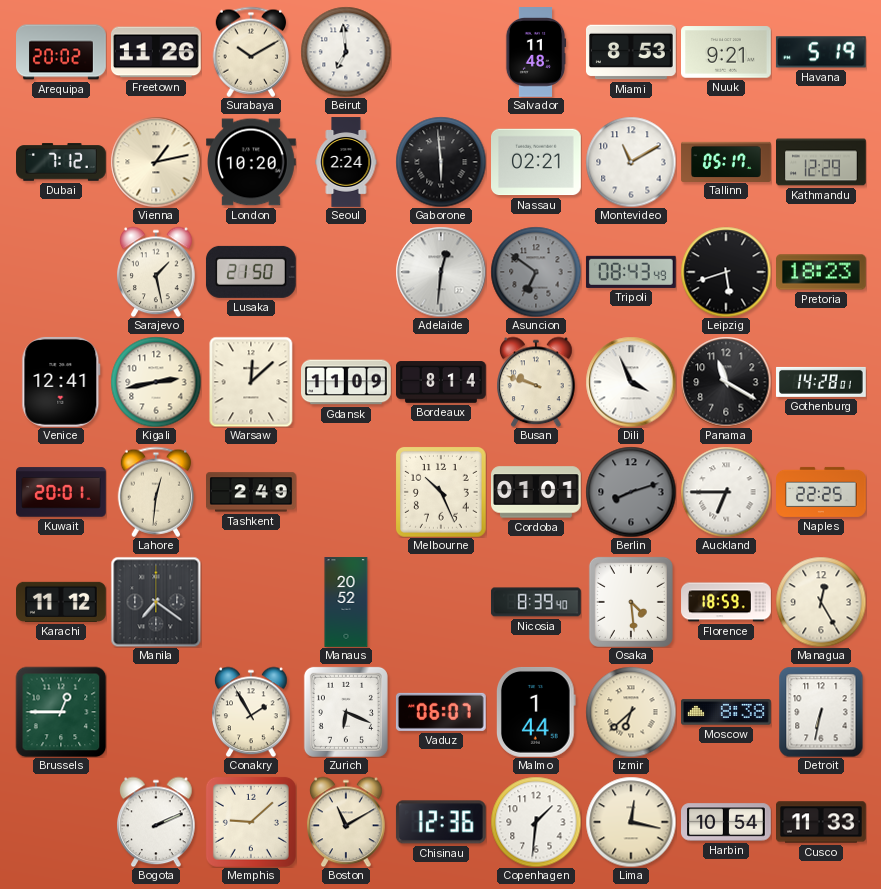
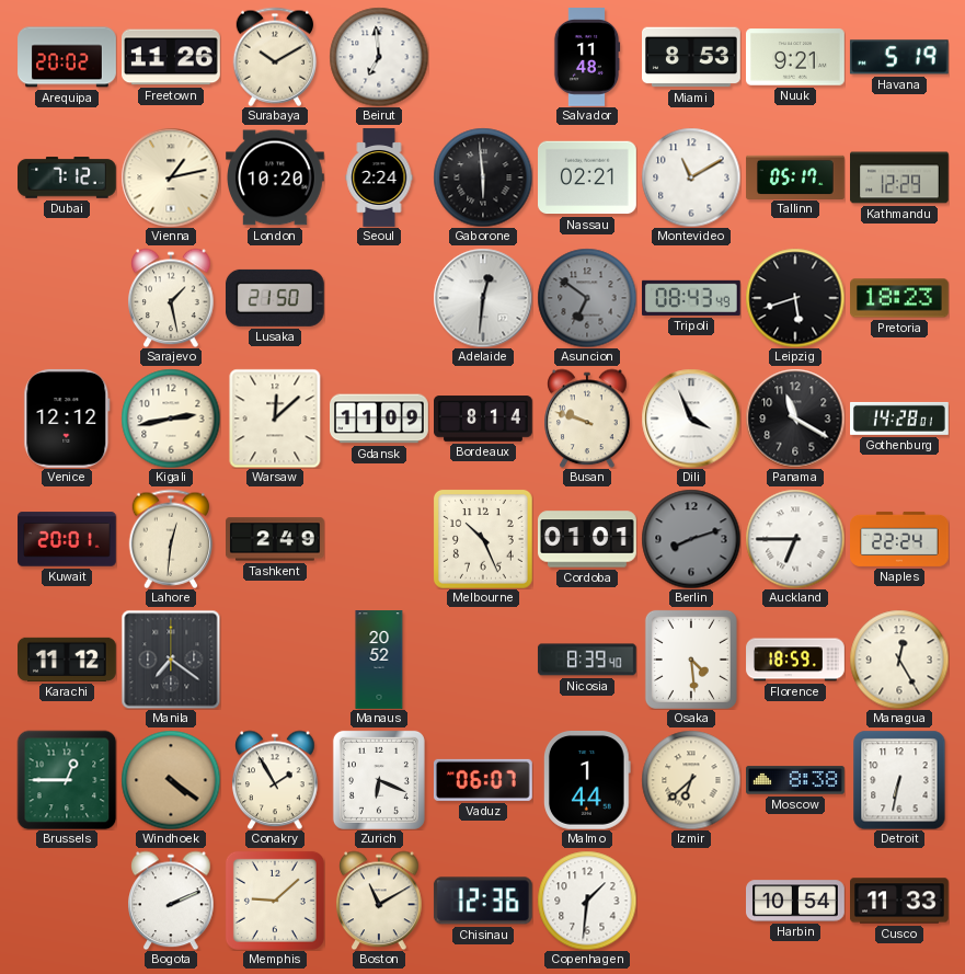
Venice: 12:41 -> 12:12
Naples: 22:25 -> 22:24
Windhoek: none -> 4:21
Lima: 12:17 -> none
